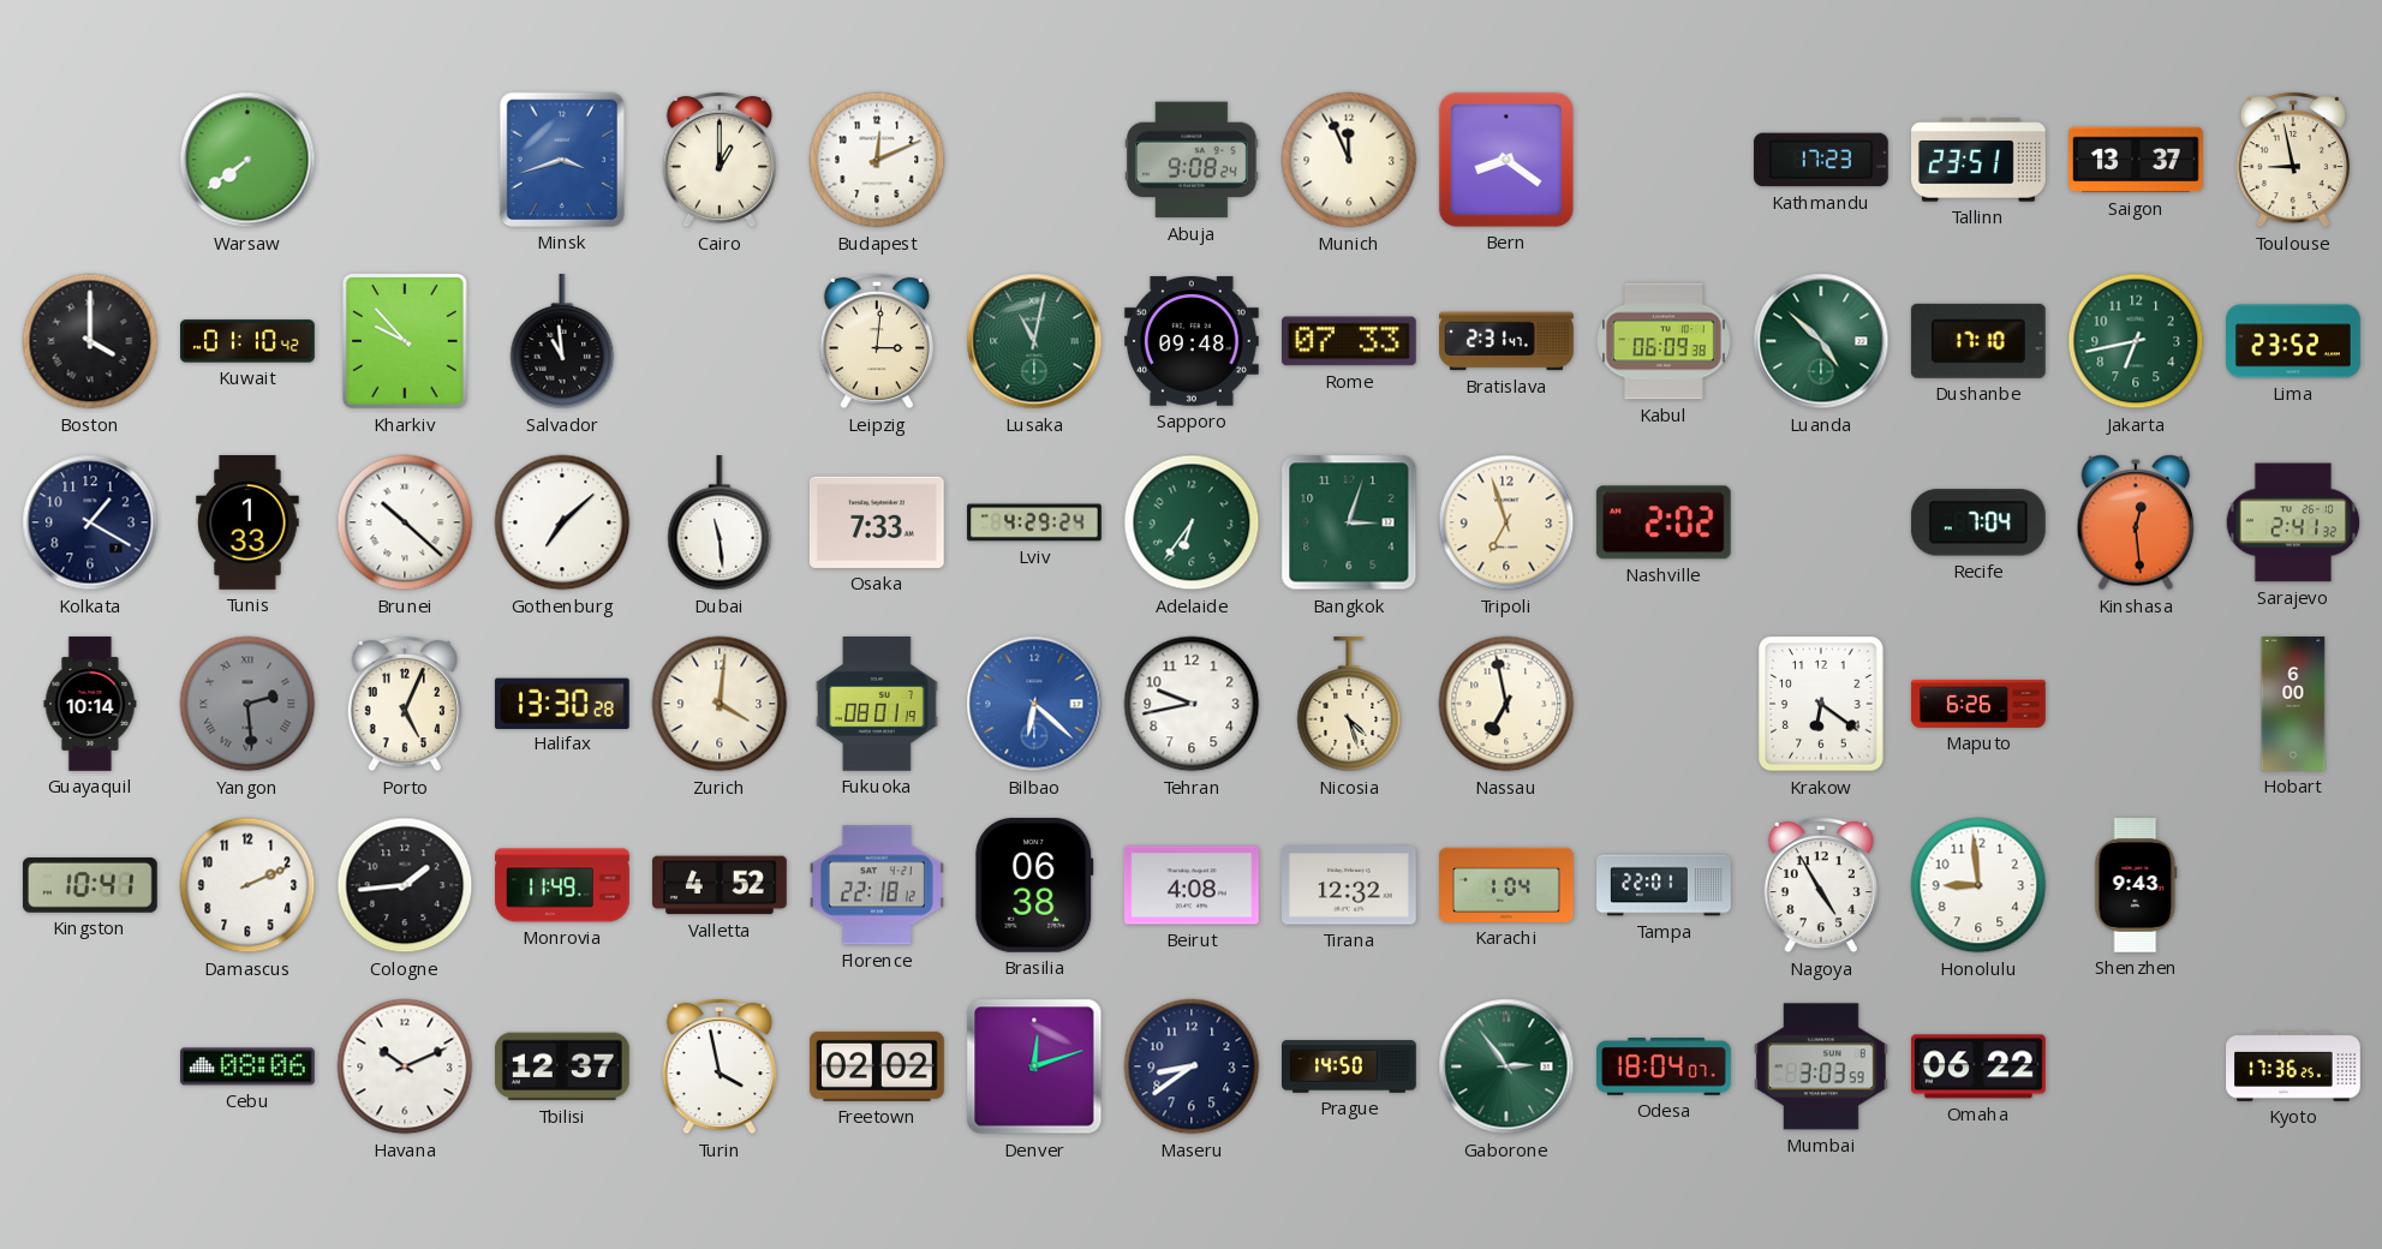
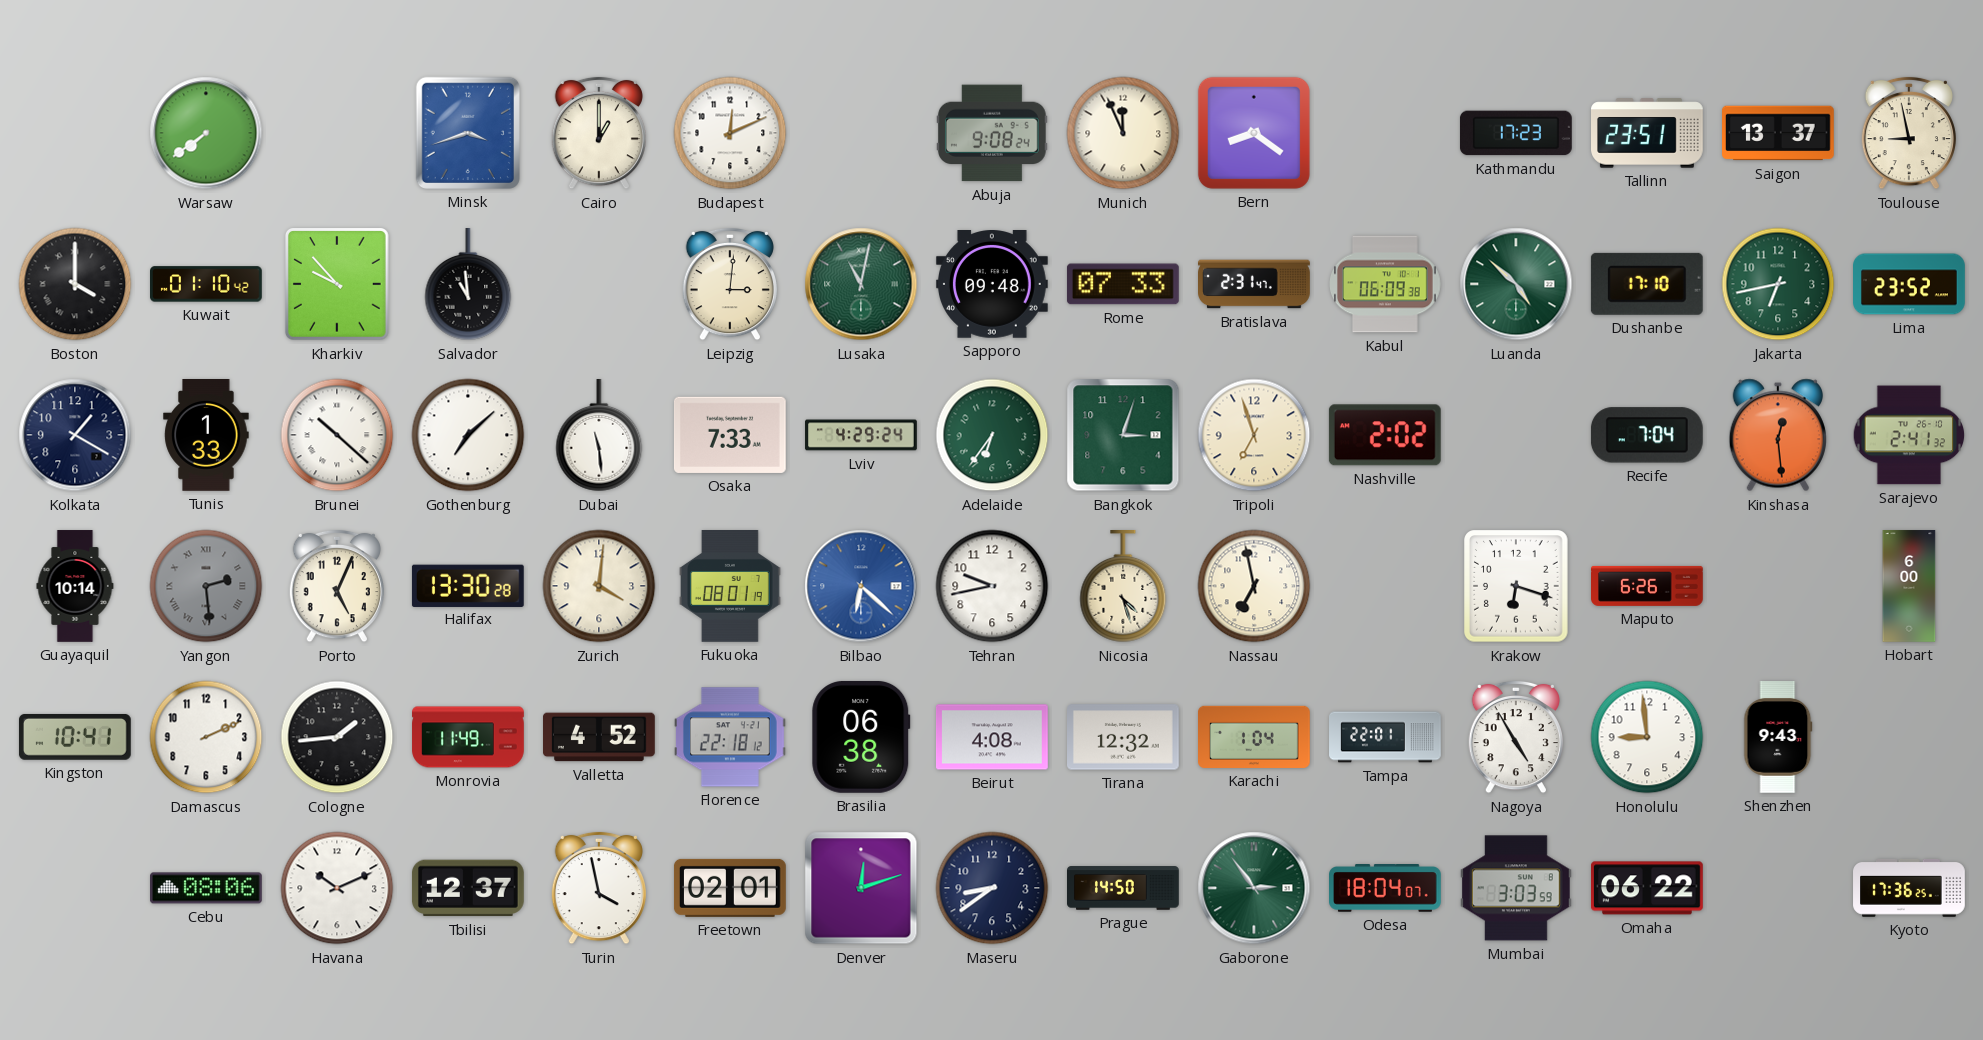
Krakow: 6:21 -> 6:18
Freetown: 02:02 -> 02:01
